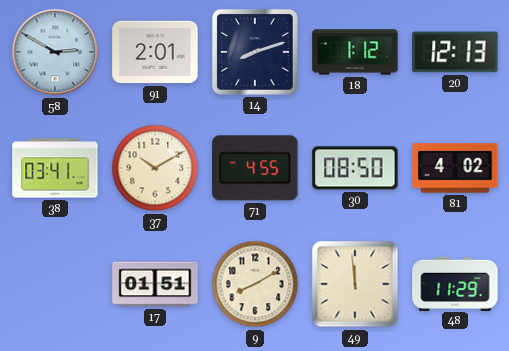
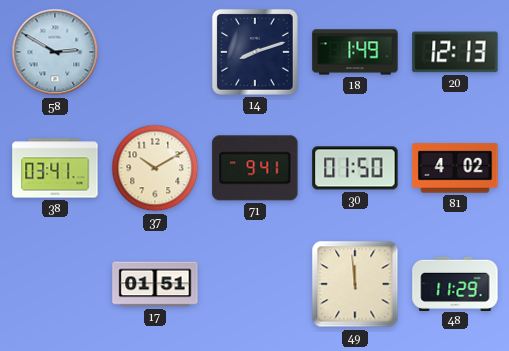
91: 2:01 -> none
18: 1:12 -> 1:49
71: 4:55 -> 9:41
30: 08:50 -> 01:50
9: 8:10 -> none
